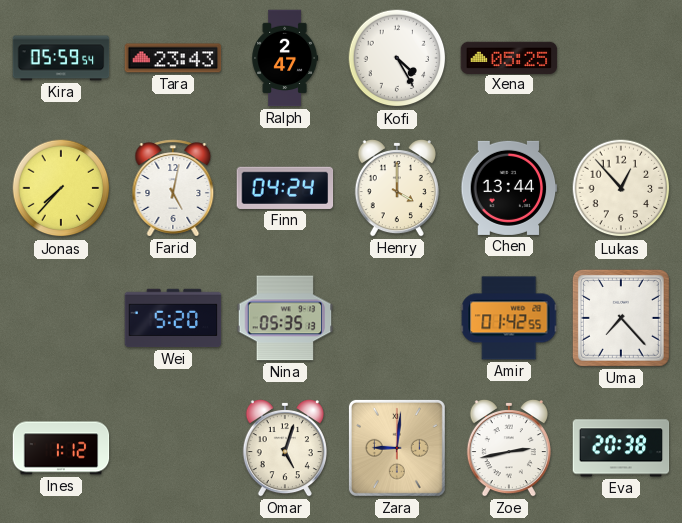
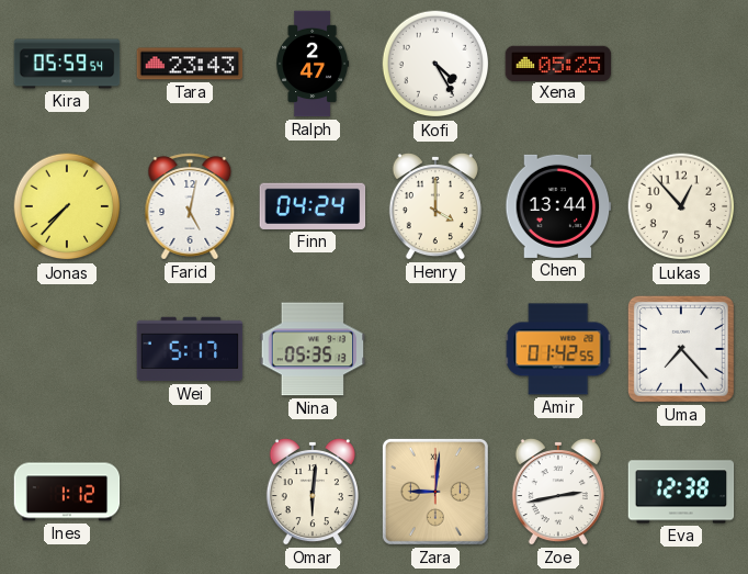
Wei: 5:20 -> 5:17
Omar: 5:03 -> 6:01
Eva: 20:38 -> 12:38
